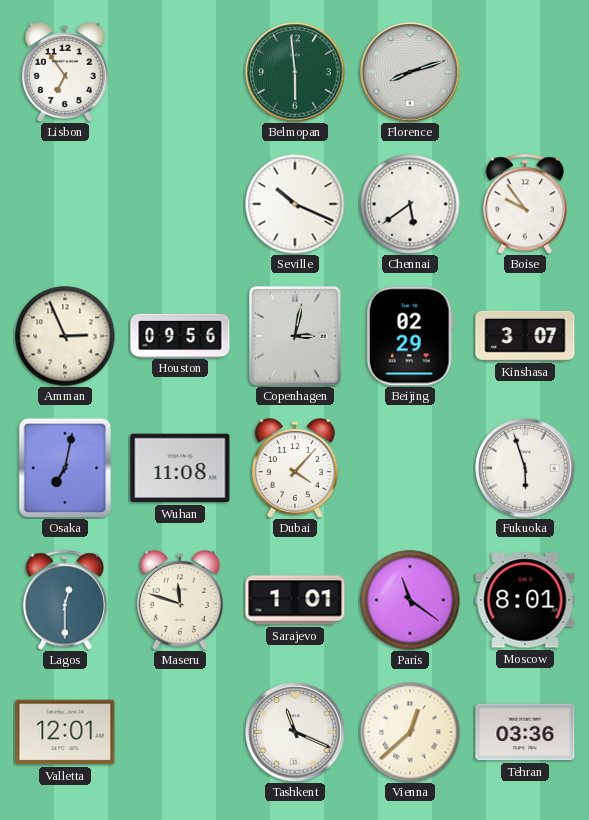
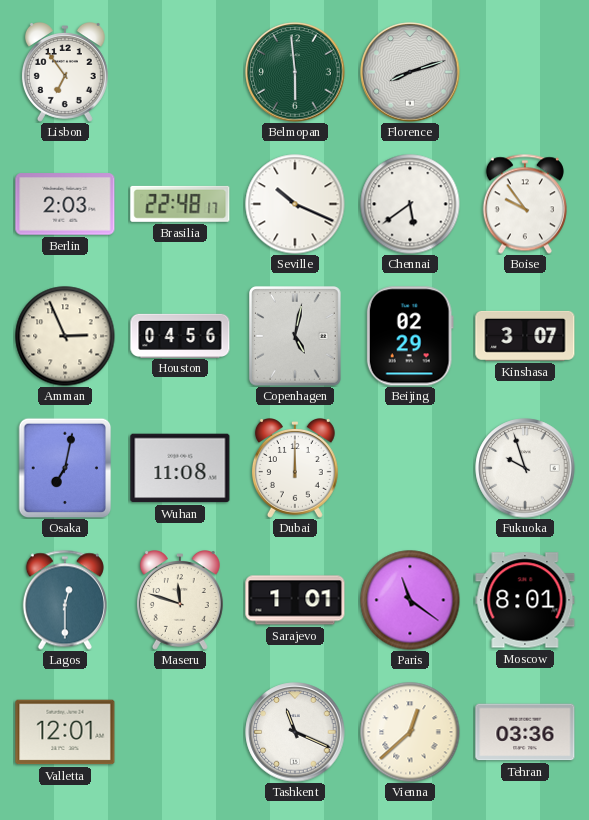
Berlin: none -> 2:03
Brasilia: none -> 22:48
Houston: 09:56 -> 04:56
Copenhagen: 3:02 -> 5:02
Dubai: 4:07 -> 12:00
Fukuoka: 5:57 -> 9:57
